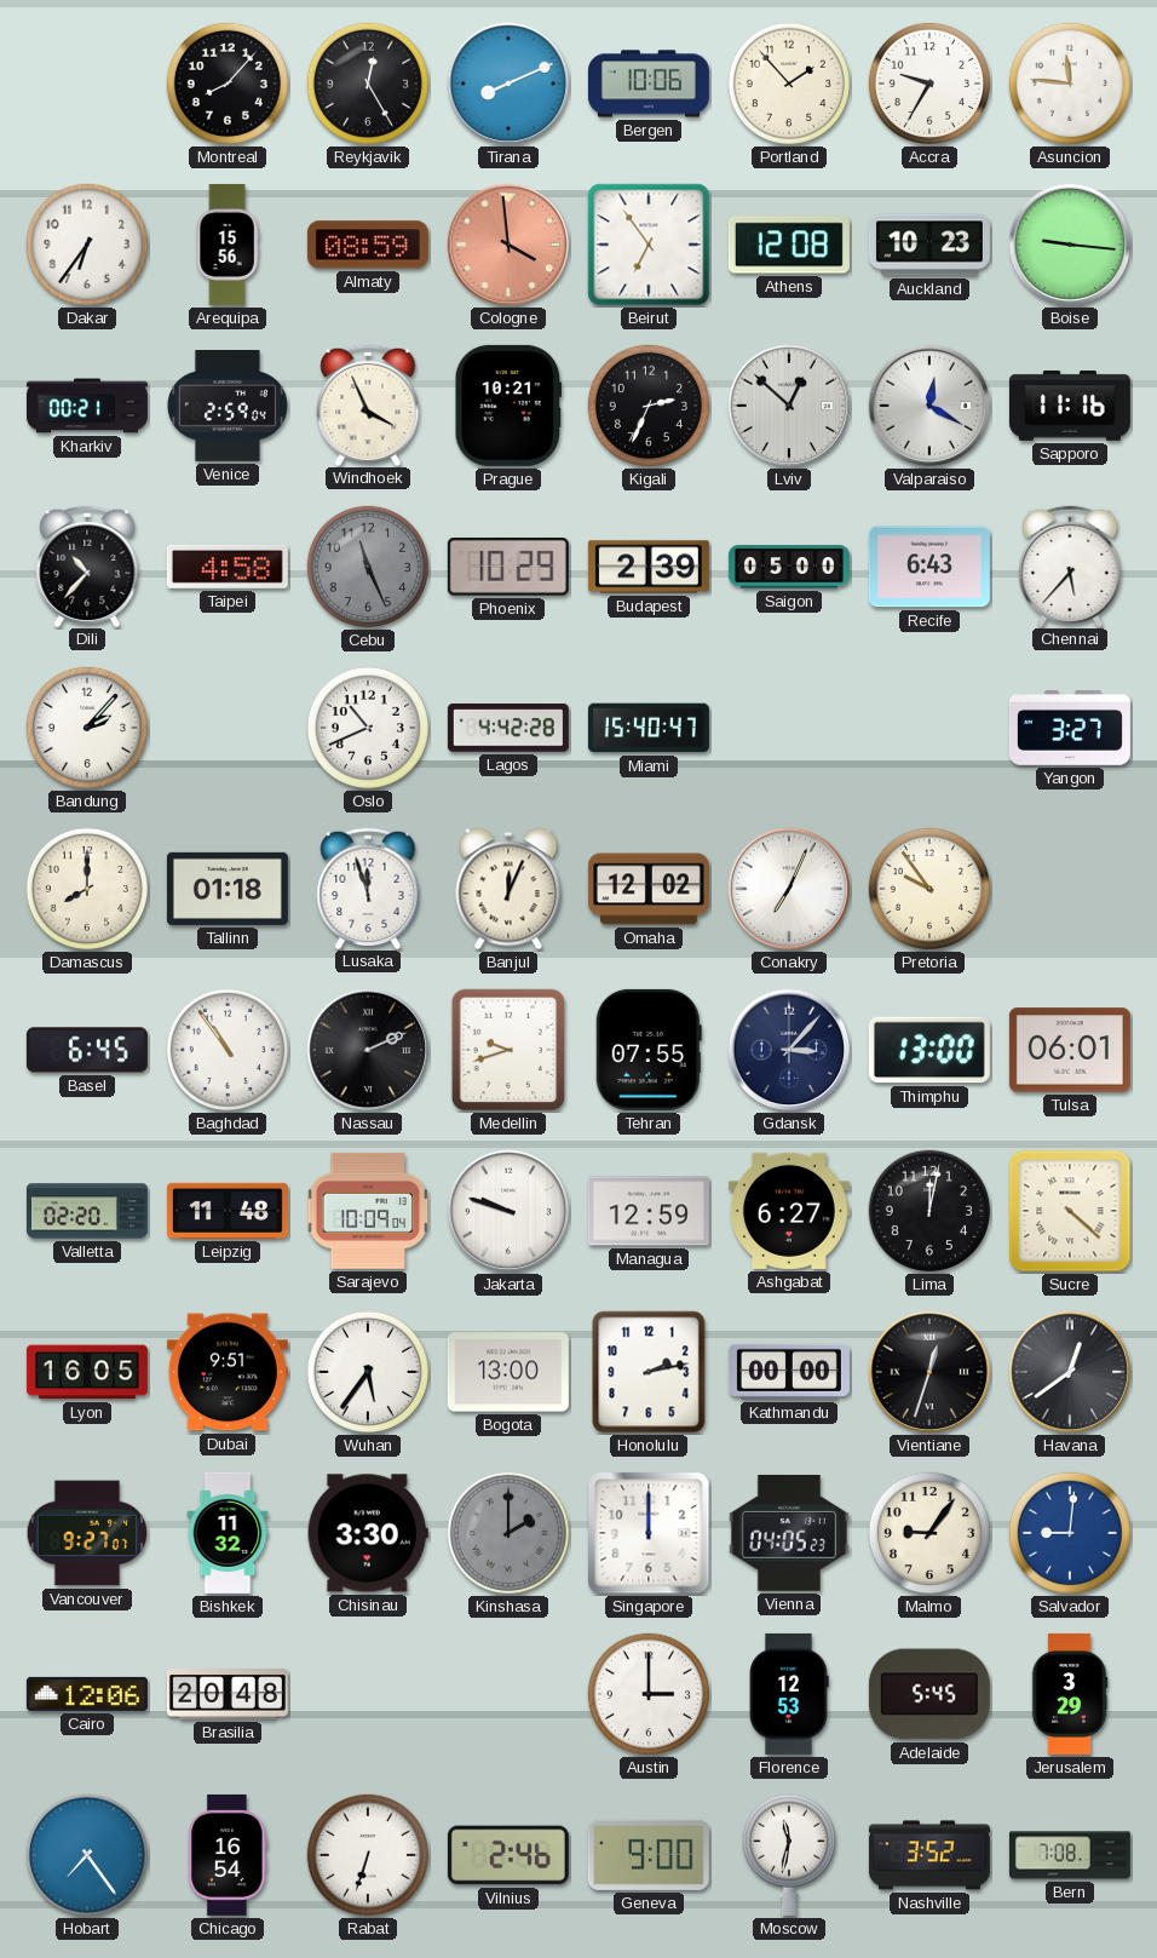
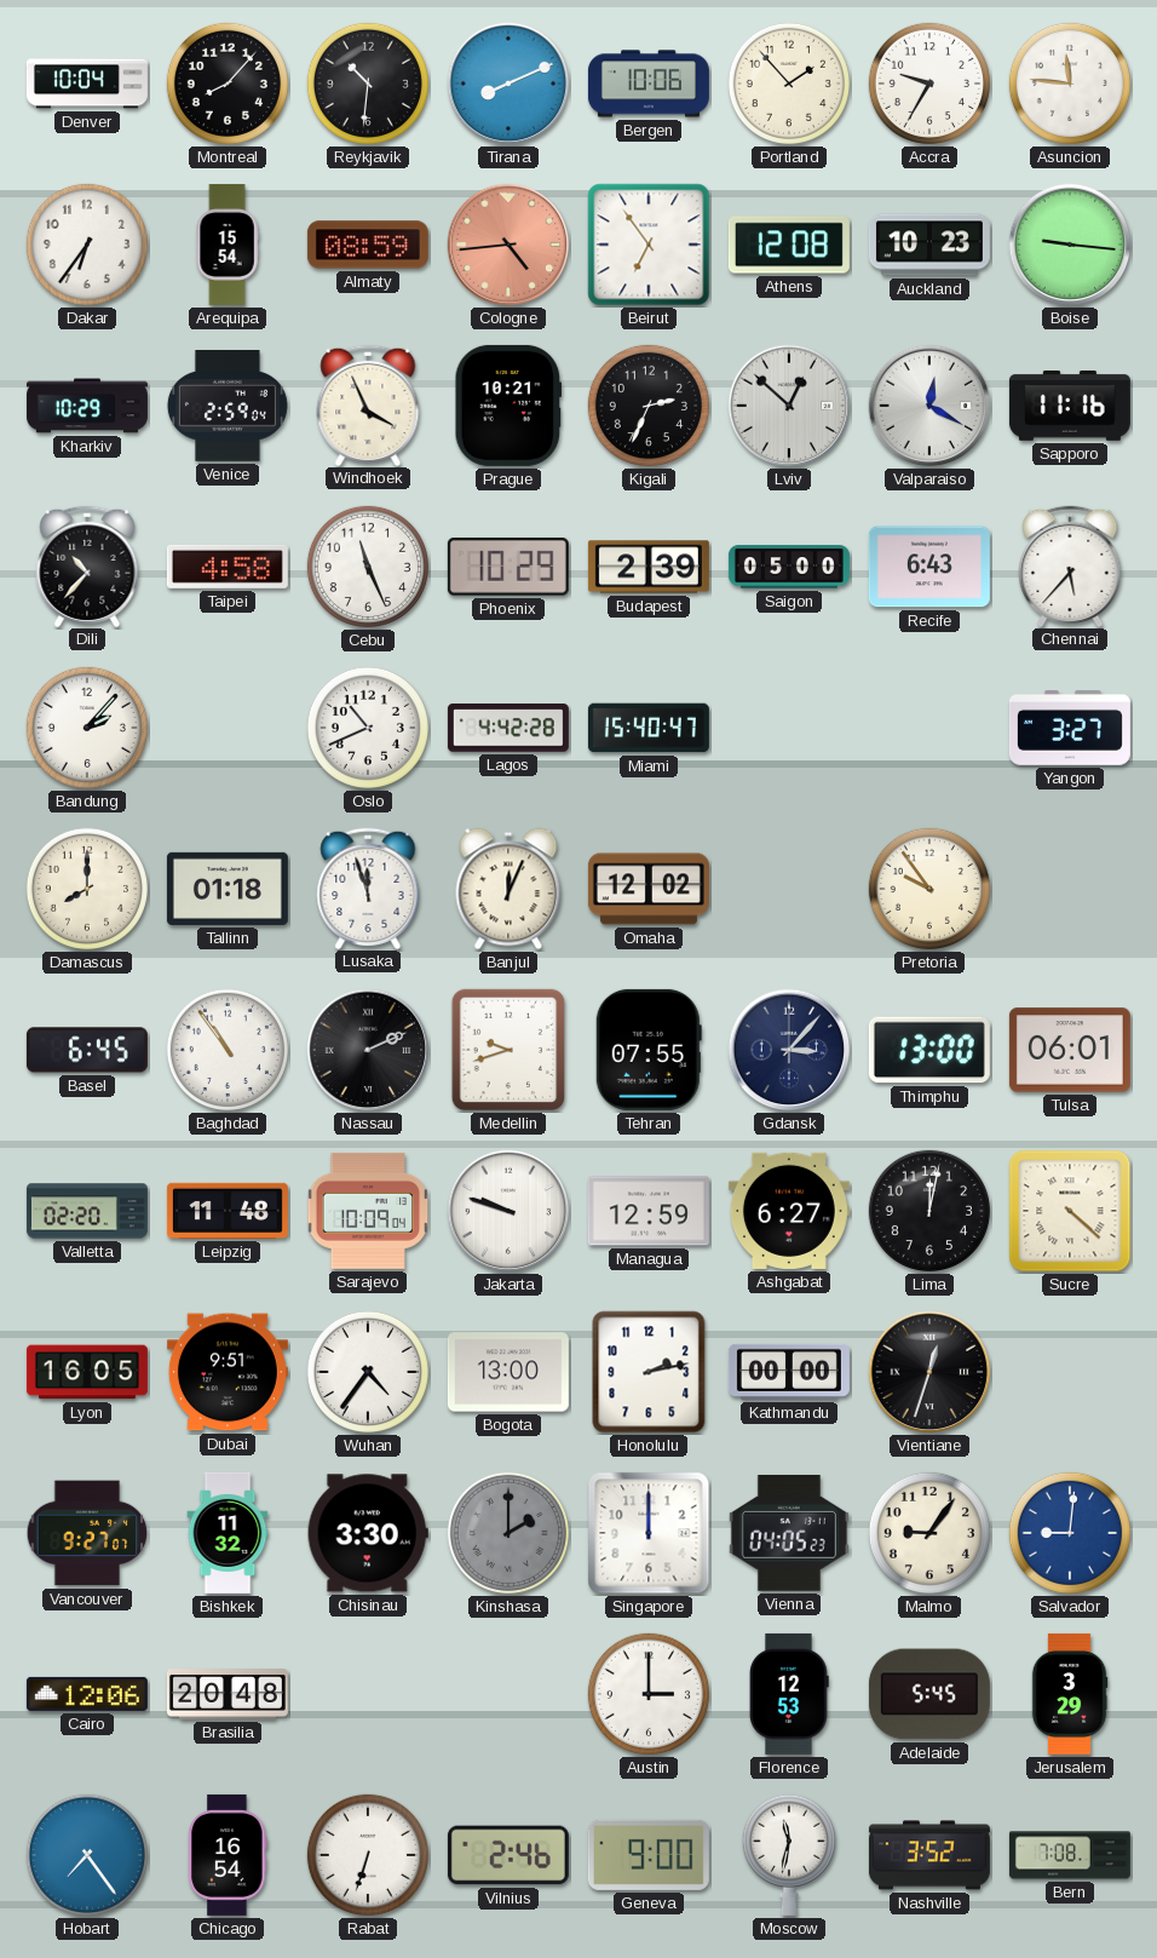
Denver: none -> 10:04
Reykjavik: 12:25 -> 10:31
Arequipa: 15:56 -> 15:54
Cologne: 3:59 -> 4:44
Kharkiv: 00:21 -> 10:29
Cebu dial: grey -> white
Conakry: 7:04 -> none
Wuhan: 5:36 -> 4:36
Havana: 12:39 -> none
